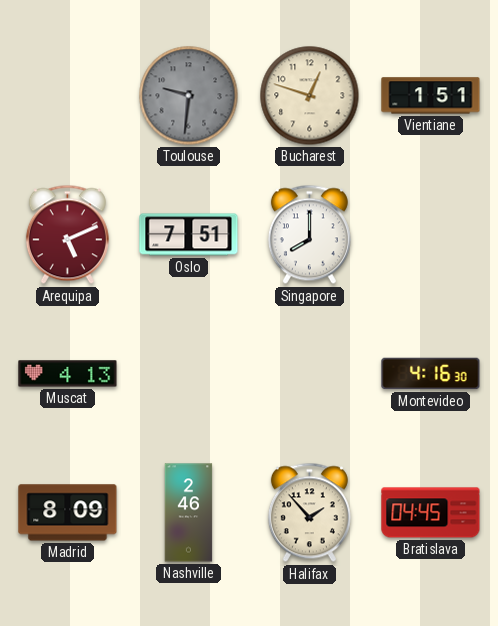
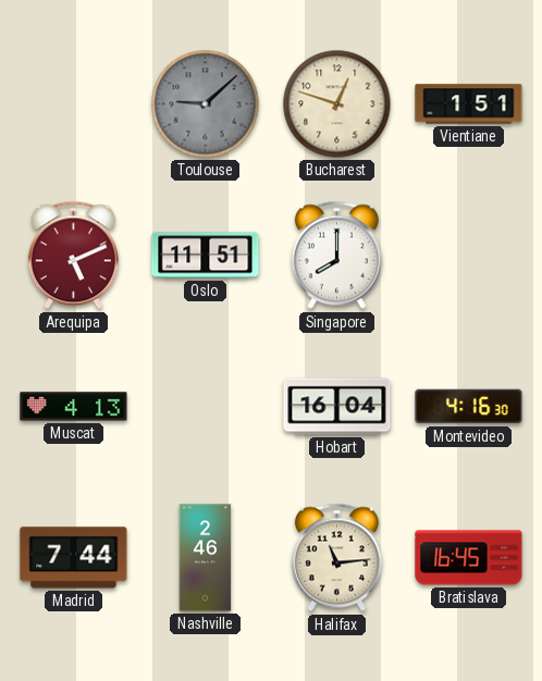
Toulouse: 9:31 -> 9:08
Oslo: 7:51 -> 11:51
Hobart: none -> 16:04
Madrid: 8:09 -> 7:44
Halifax: 1:53 -> 11:14
Bratislava: 04:45 -> 16:45
